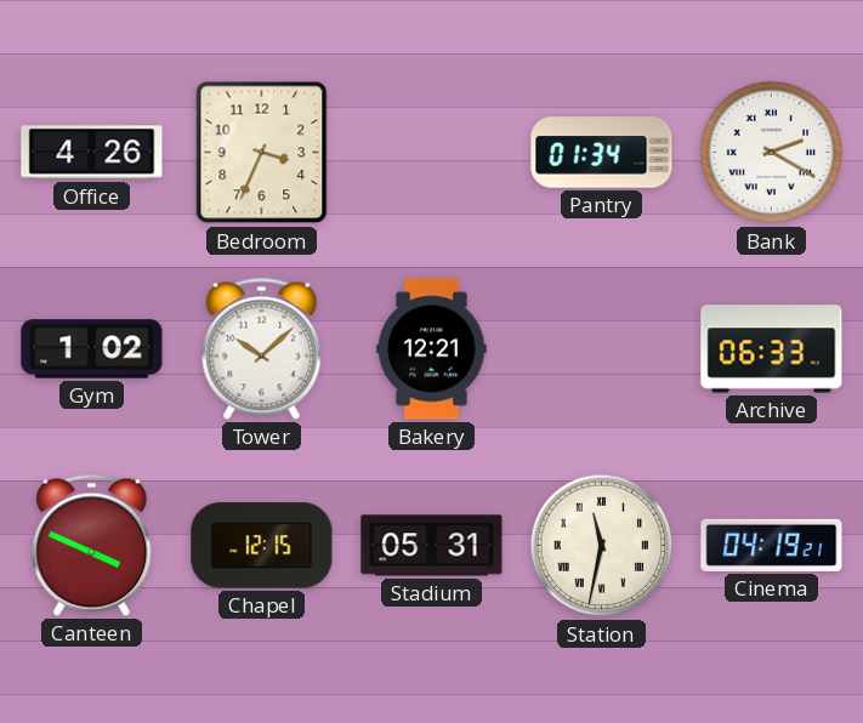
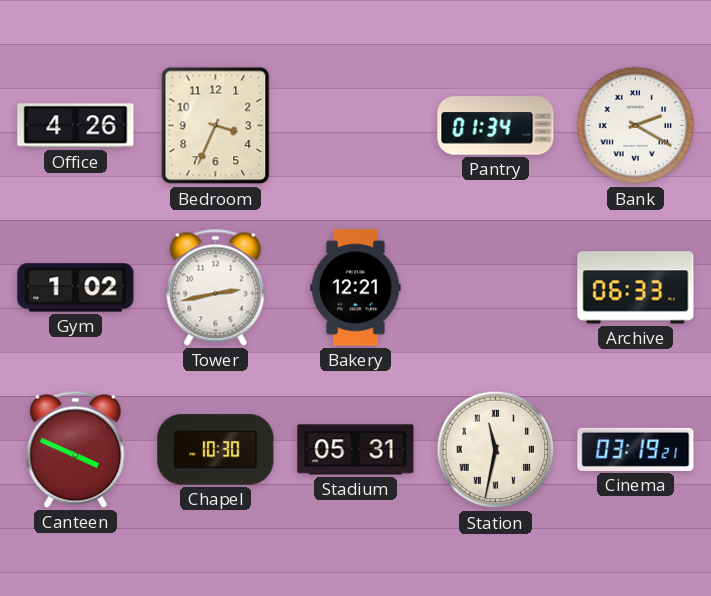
Tower: 10:08 -> 2:43
Chapel: 12:15 -> 10:30
Cinema: 04:19 -> 03:19
